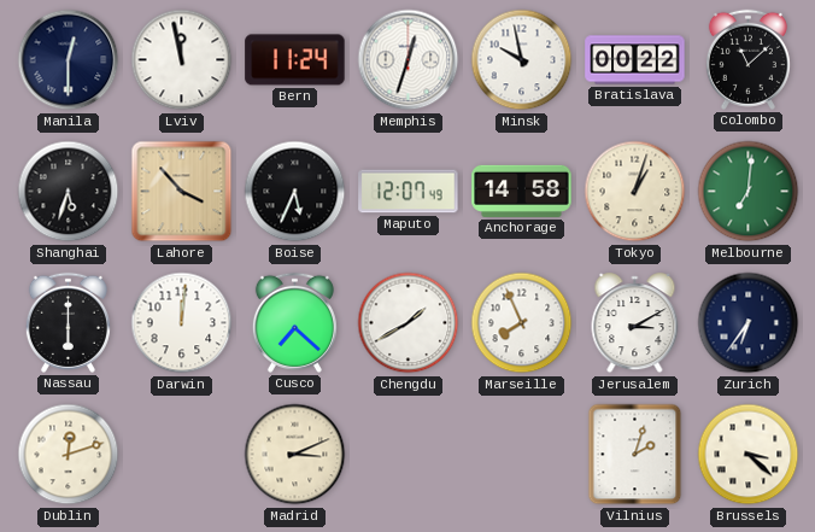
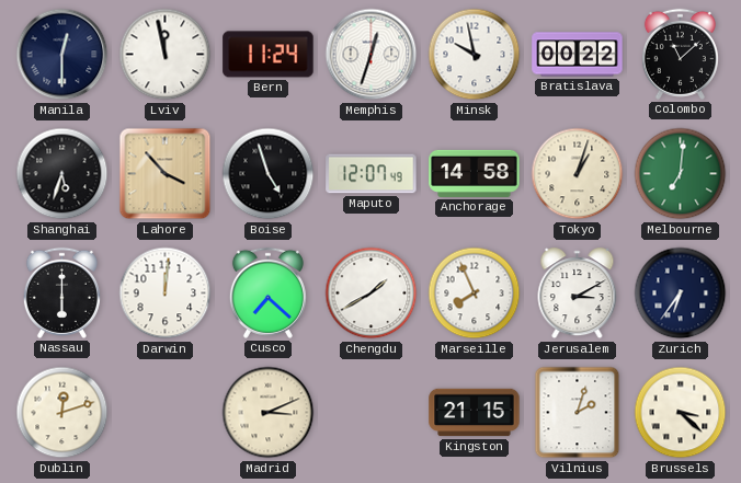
Boise: 5:34 -> 4:57
Kingston: none -> 21:15
